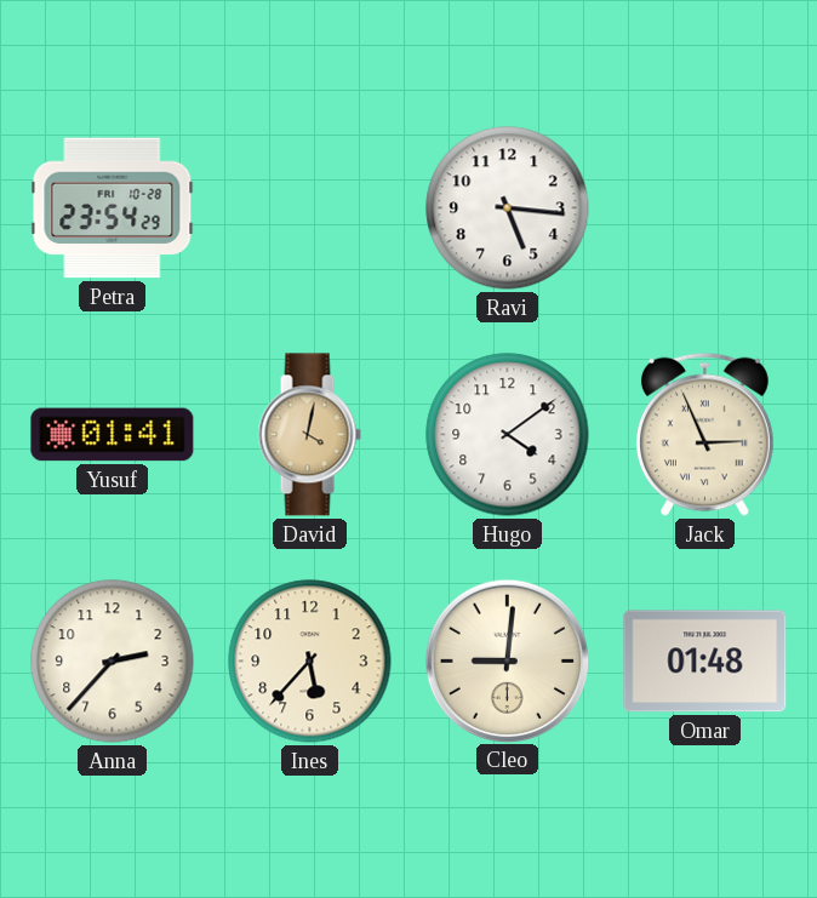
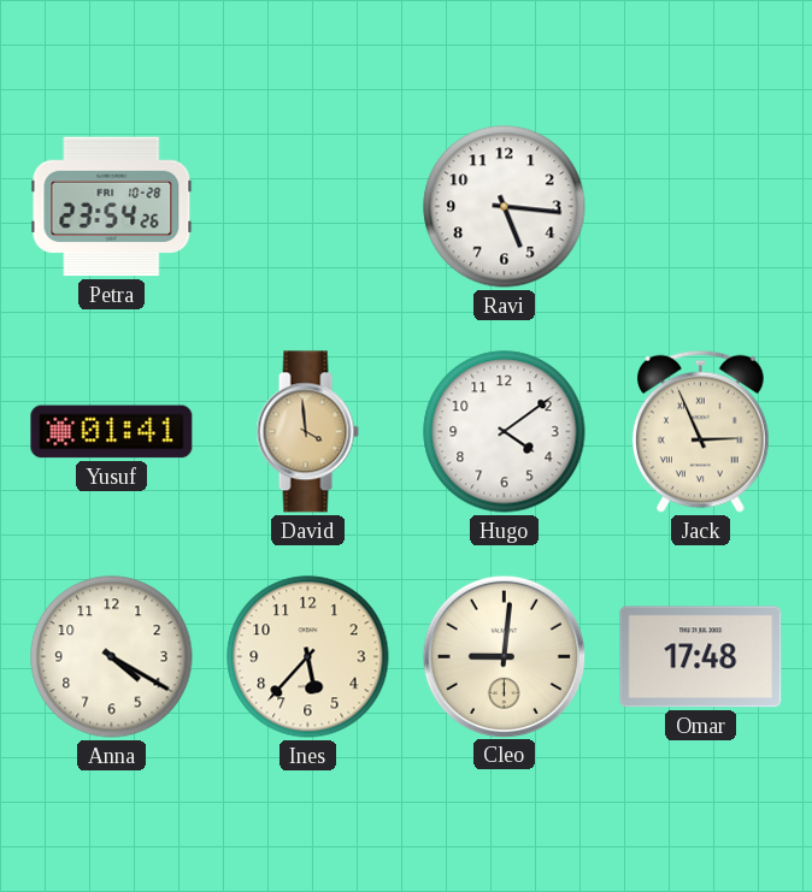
Petra: 23:54:29 -> 23:54:26
David: 4:02 -> 3:59
Anna: 2:37 -> 4:20
Omar: 01:48 -> 17:48
